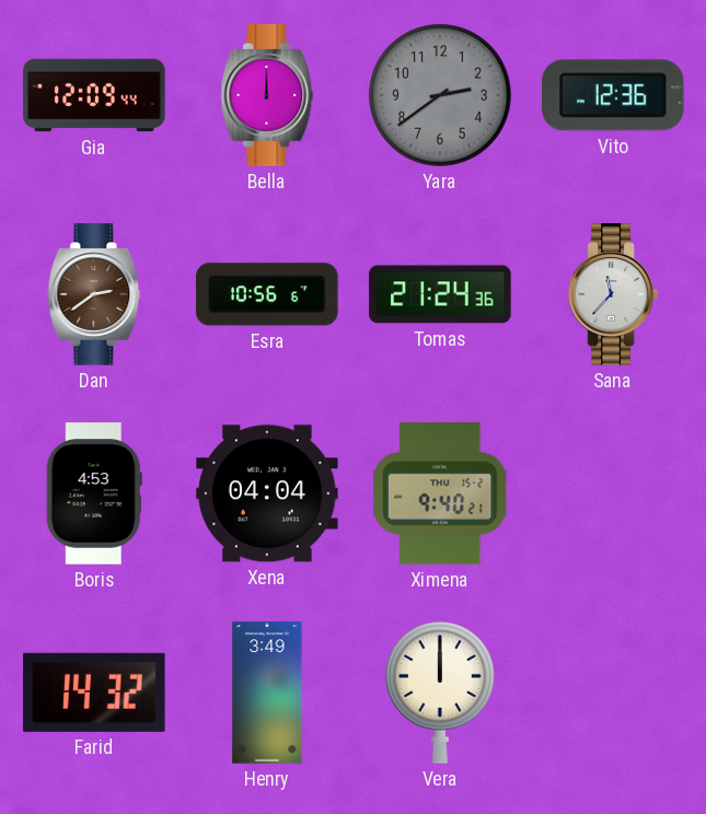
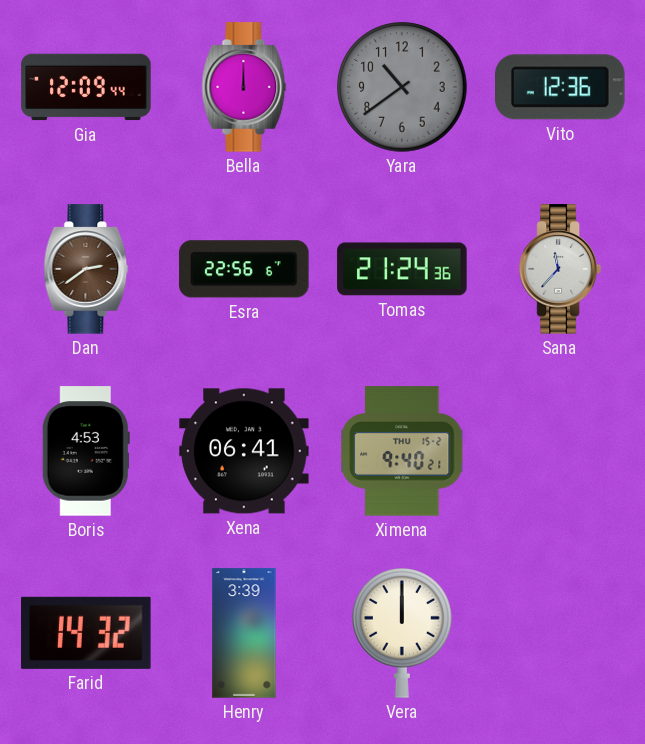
Yara: 2:39 -> 10:39
Esra: 10:56 -> 22:56
Xena: 04:04 -> 06:41
Henry: 3:49 -> 3:39
